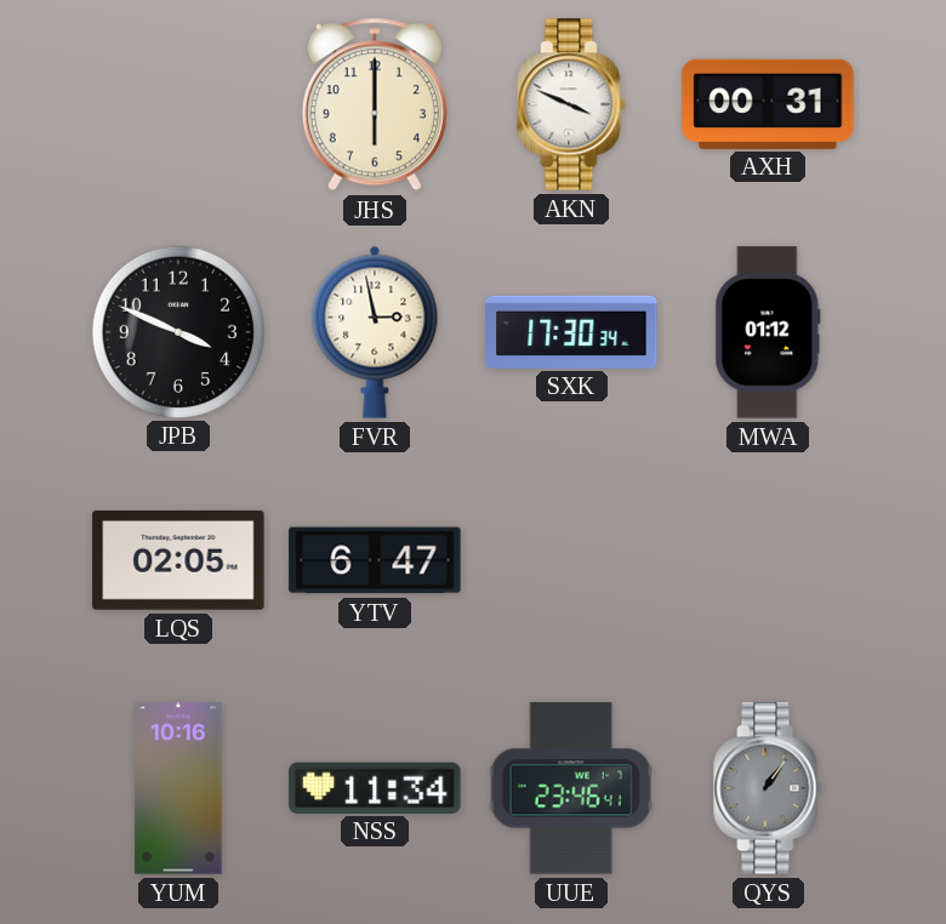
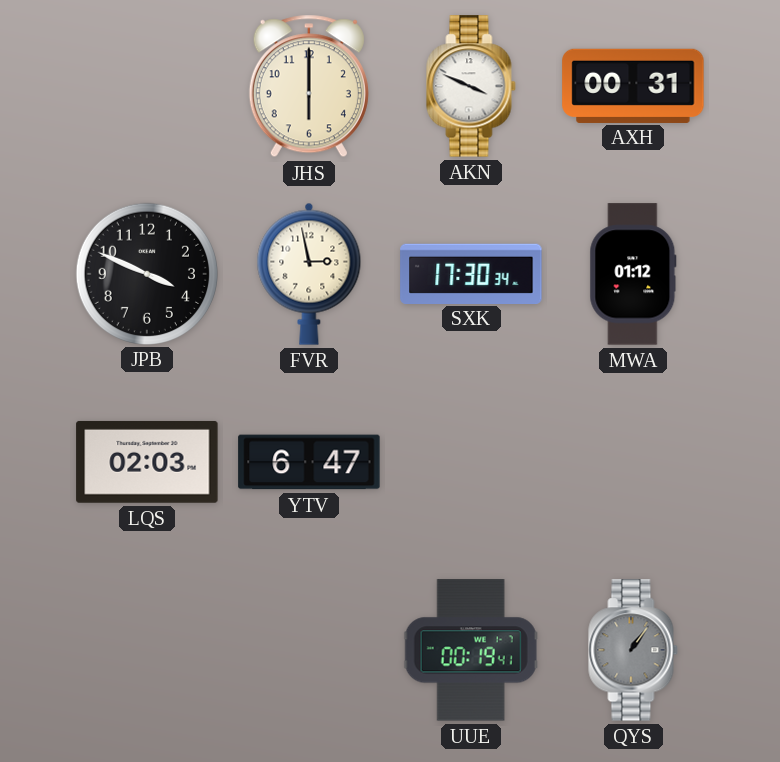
LQS: 02:05 -> 02:03
YUM: 10:16 -> none
NSS: 11:34 -> none
UUE: 23:46 -> 00:19
